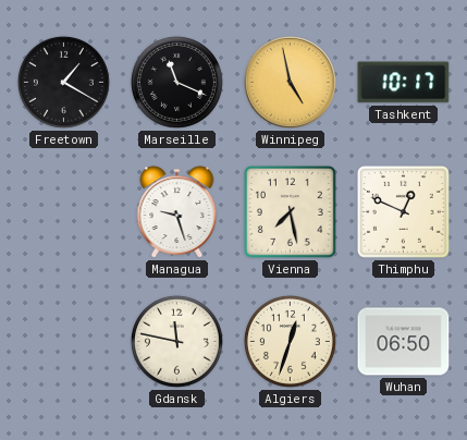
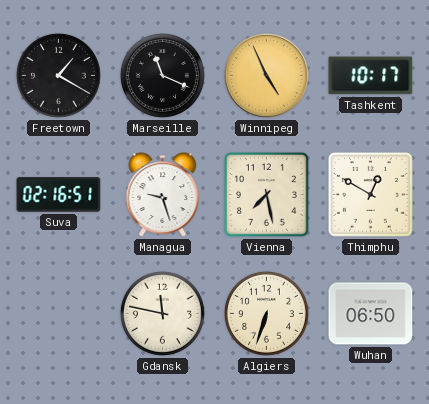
Winnipeg: 4:58 -> 4:56
Suva: none -> 02:16
Thimphu: 12:49 -> 12:50
Algiers: 12:33 -> 6:33
